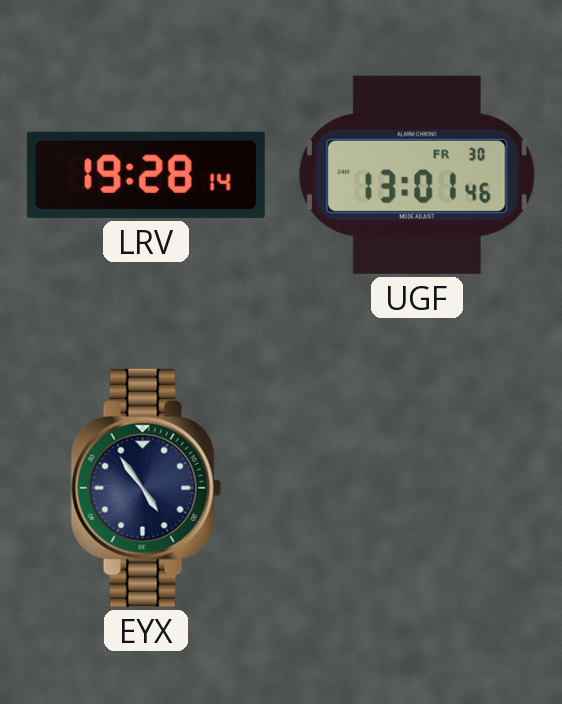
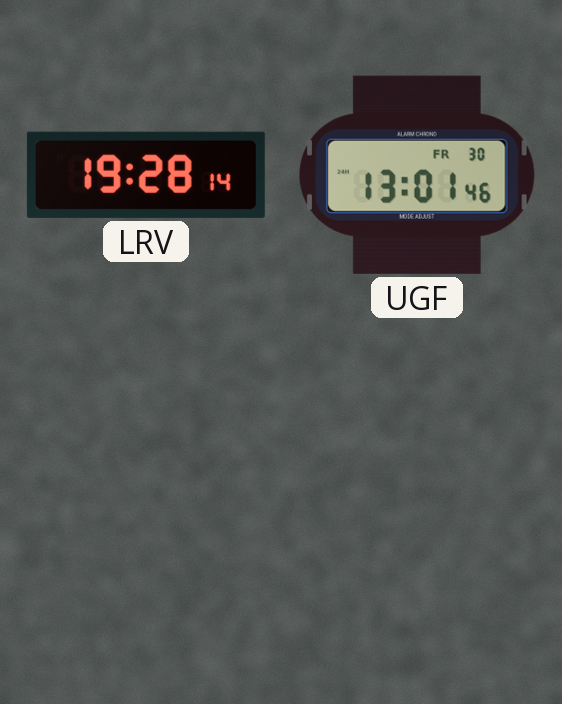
EYX: 4:54 -> none
